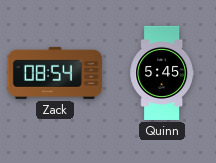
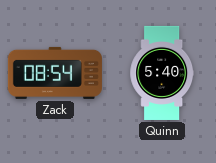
Quinn: 5:45 -> 5:40
